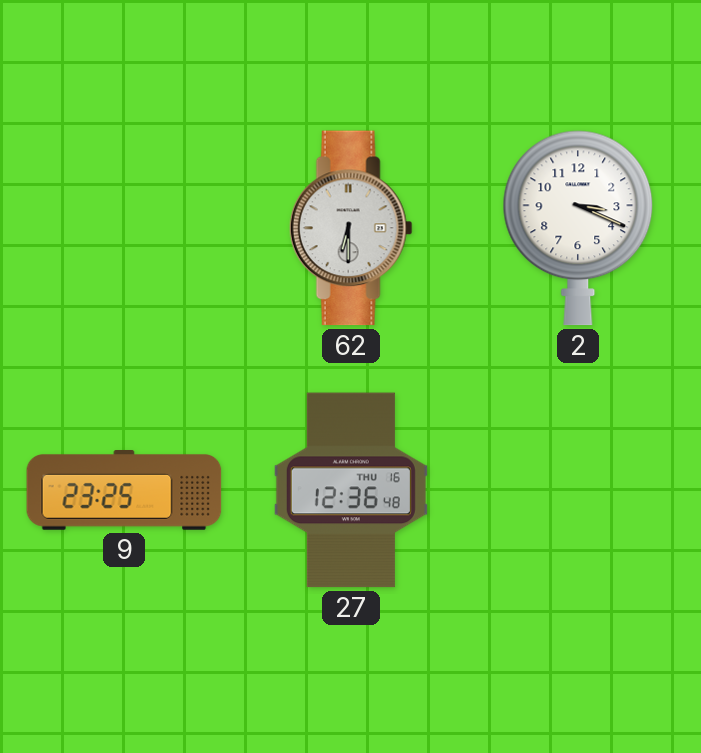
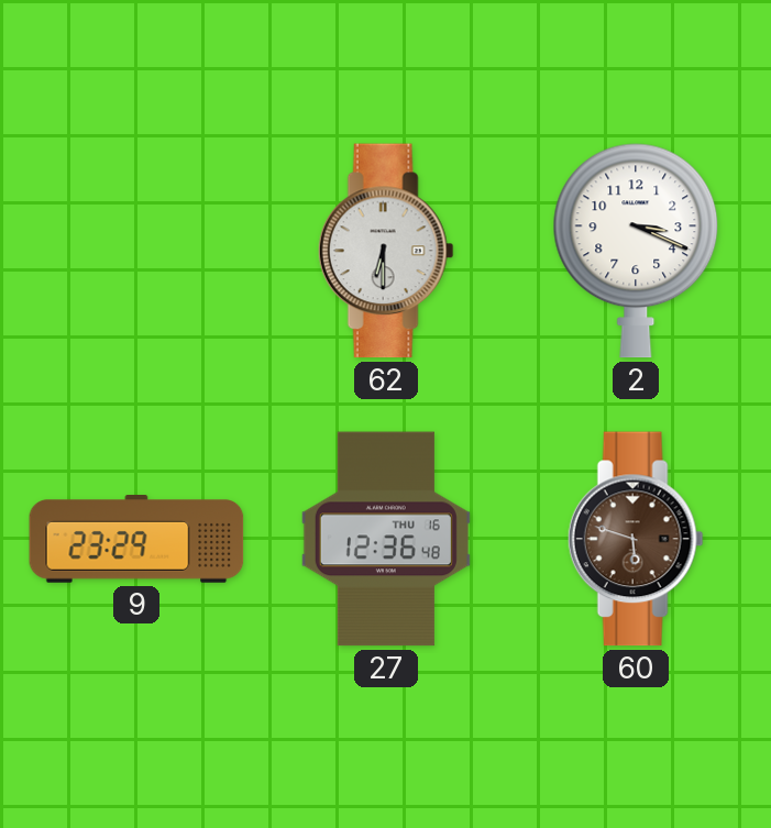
9: 23:25 -> 23:29
60: none -> 5:48
